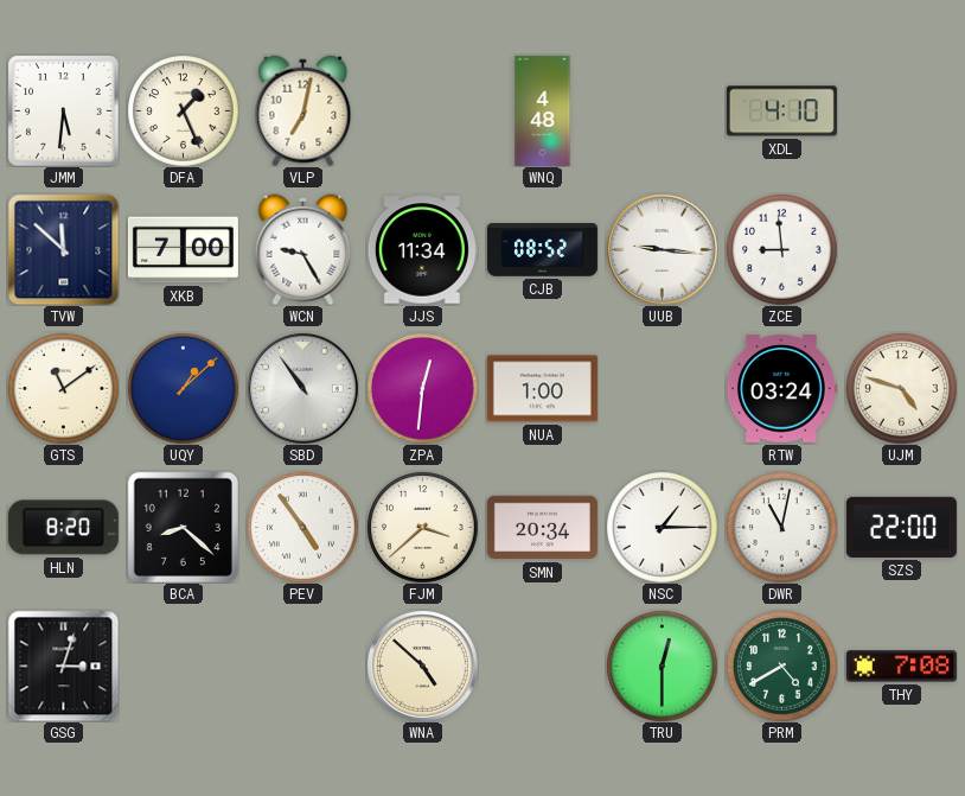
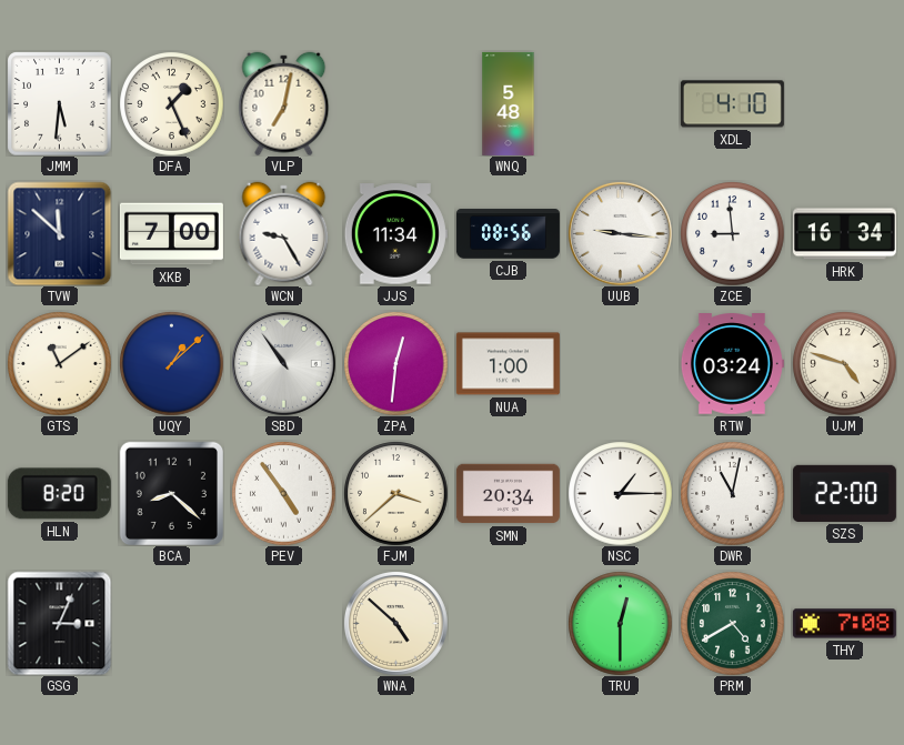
WNQ: 4:48 -> 5:48
CJB: 08:52 -> 08:56
HRK: none -> 16:34
GSG: 3:03 -> 3:04
